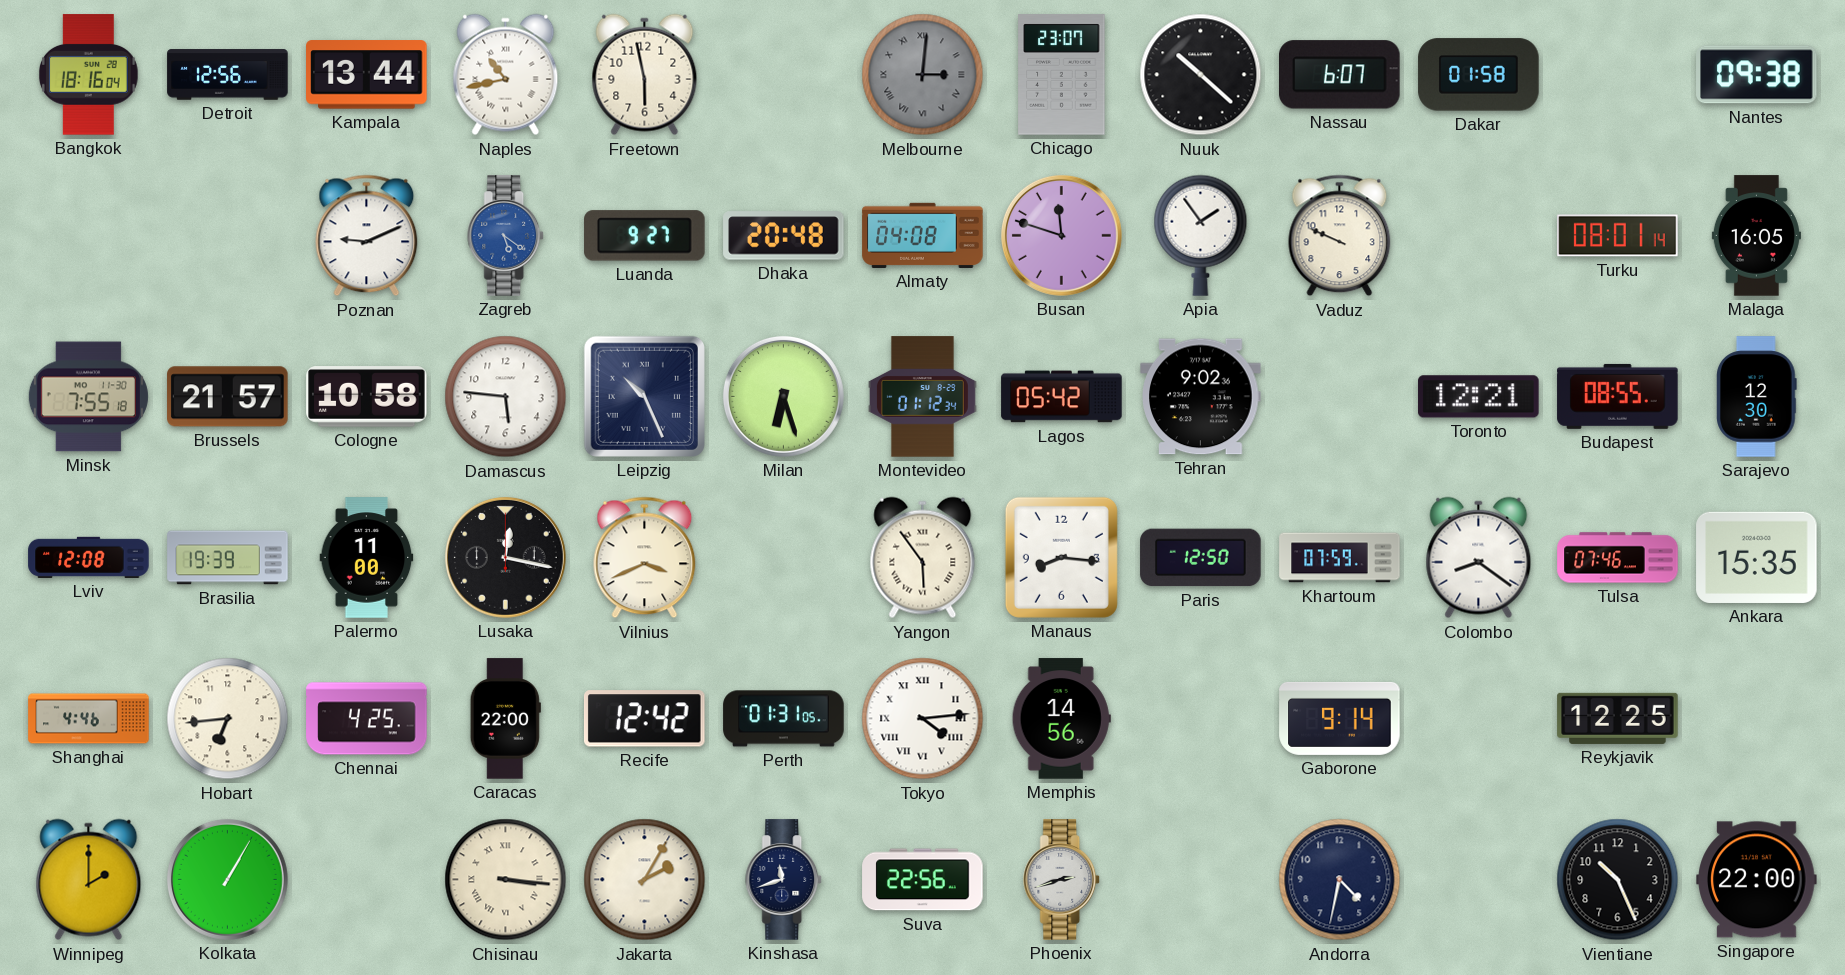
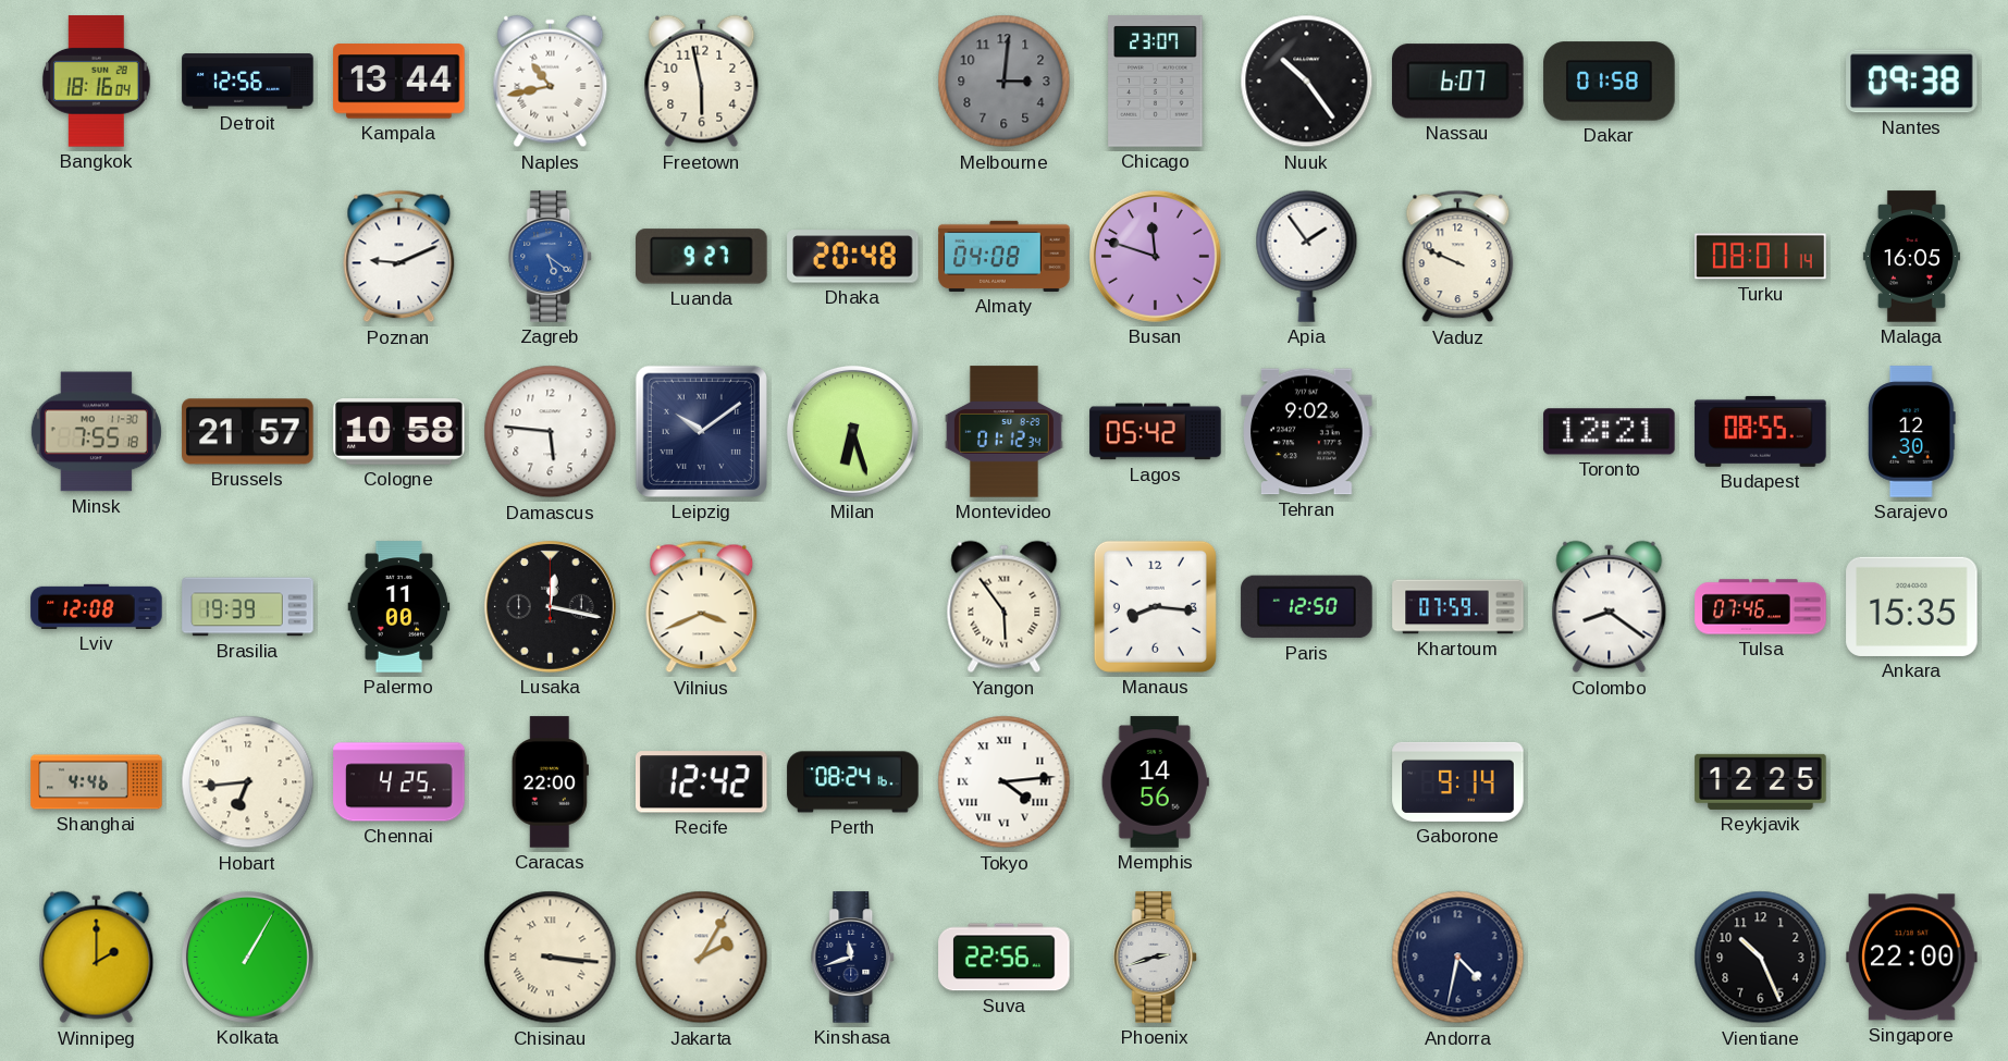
Melbourne numerals: Roman -> Arabic
Nuuk: 10:22 -> 10:24
Leipzig: 10:26 -> 10:09
Perth: 01:31 -> 08:24
